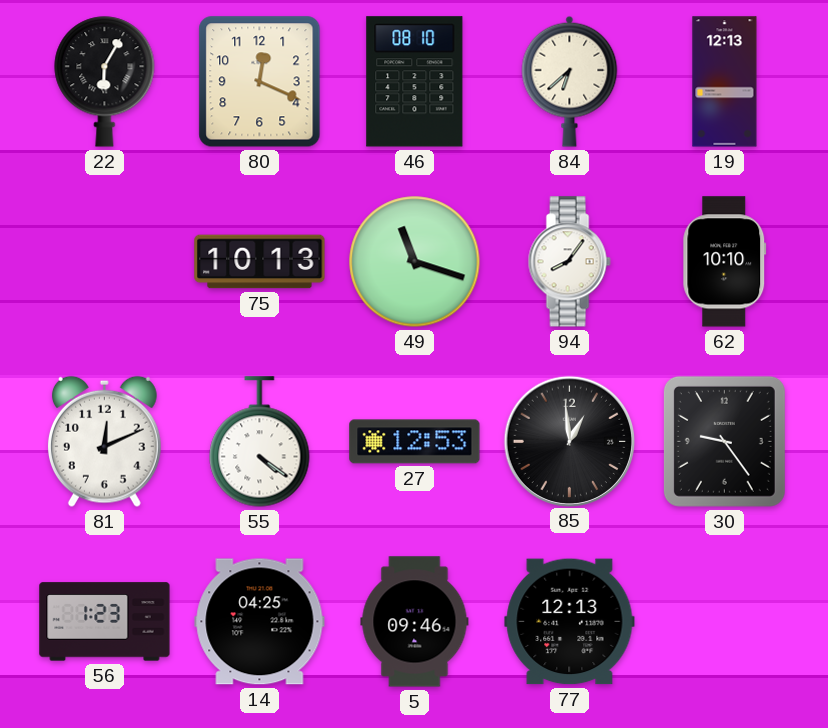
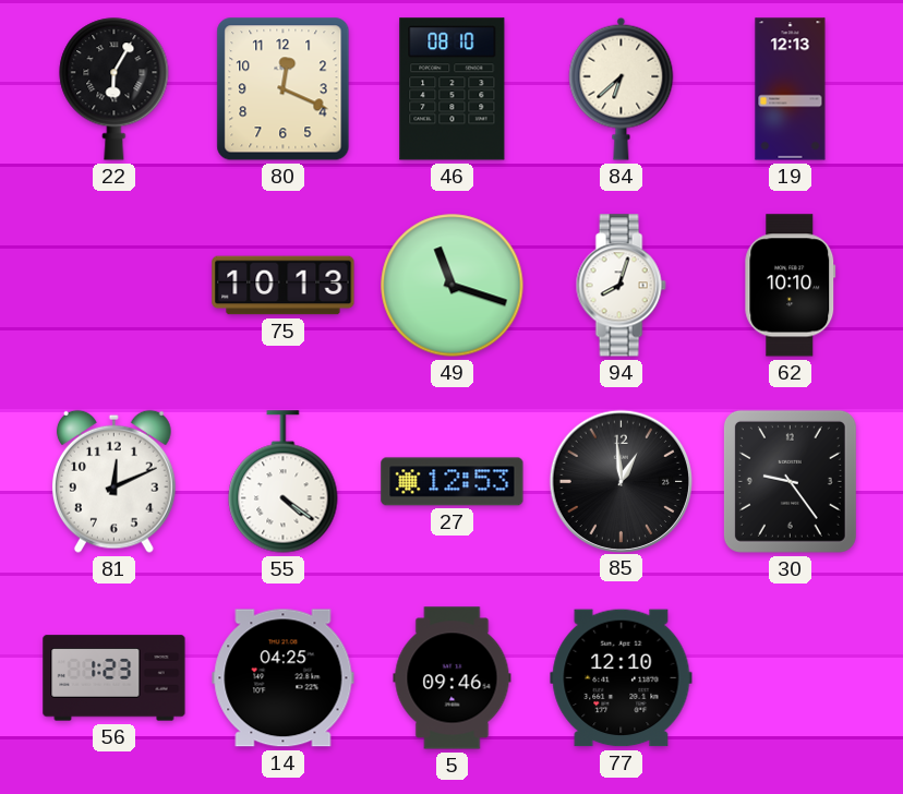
94: 8:06 -> 8:03
77: 12:13 -> 12:10
